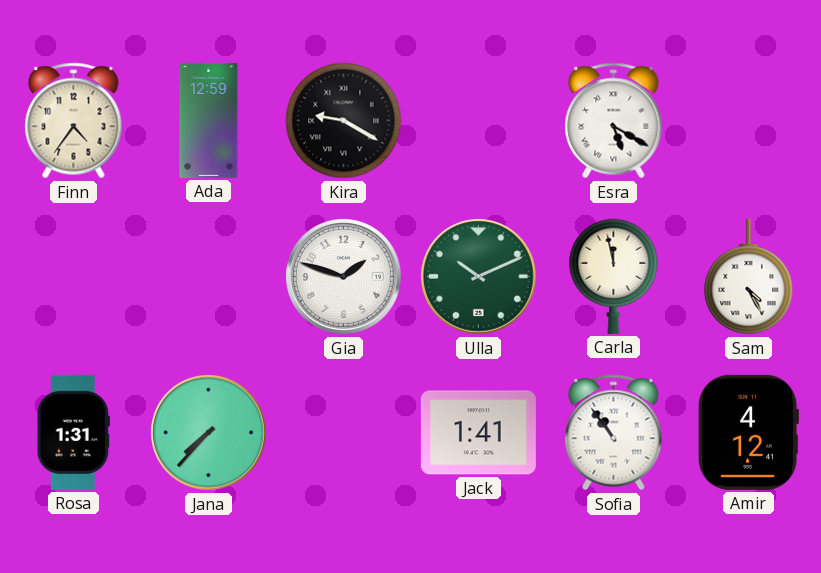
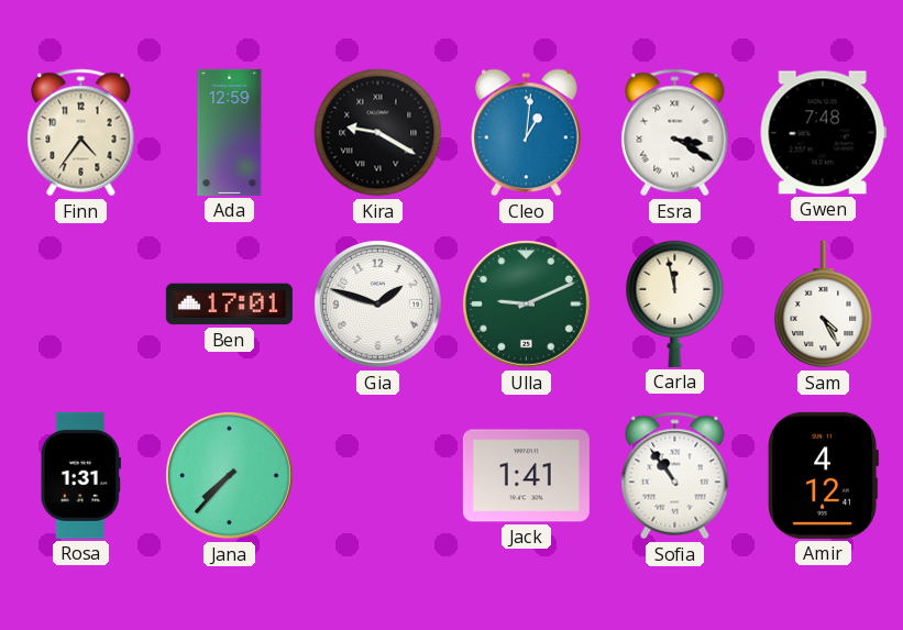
Cleo: none -> 1:01
Esra: 5:20 -> 3:20
Gwen: none -> 7:48
Ben: none -> 17:01
Ulla: 10:11 -> 9:11
